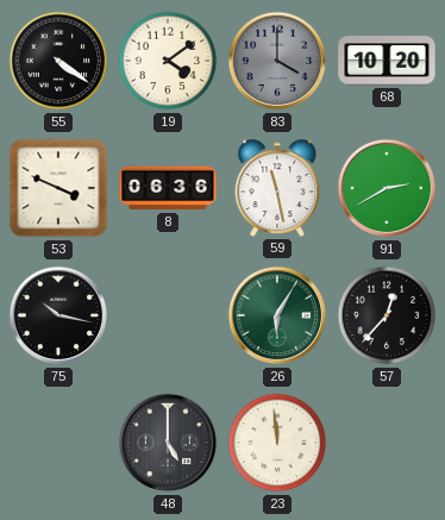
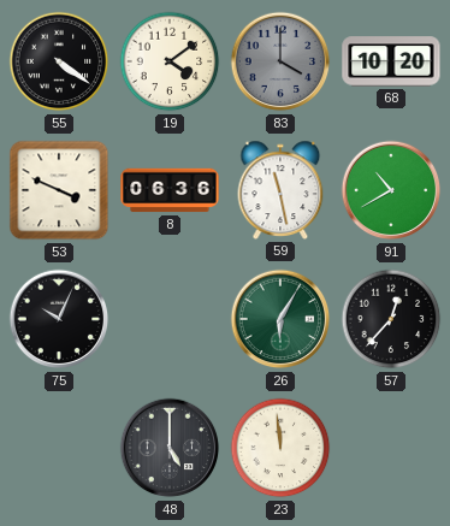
91: 2:40 -> 10:40
75: 10:17 -> 10:04
